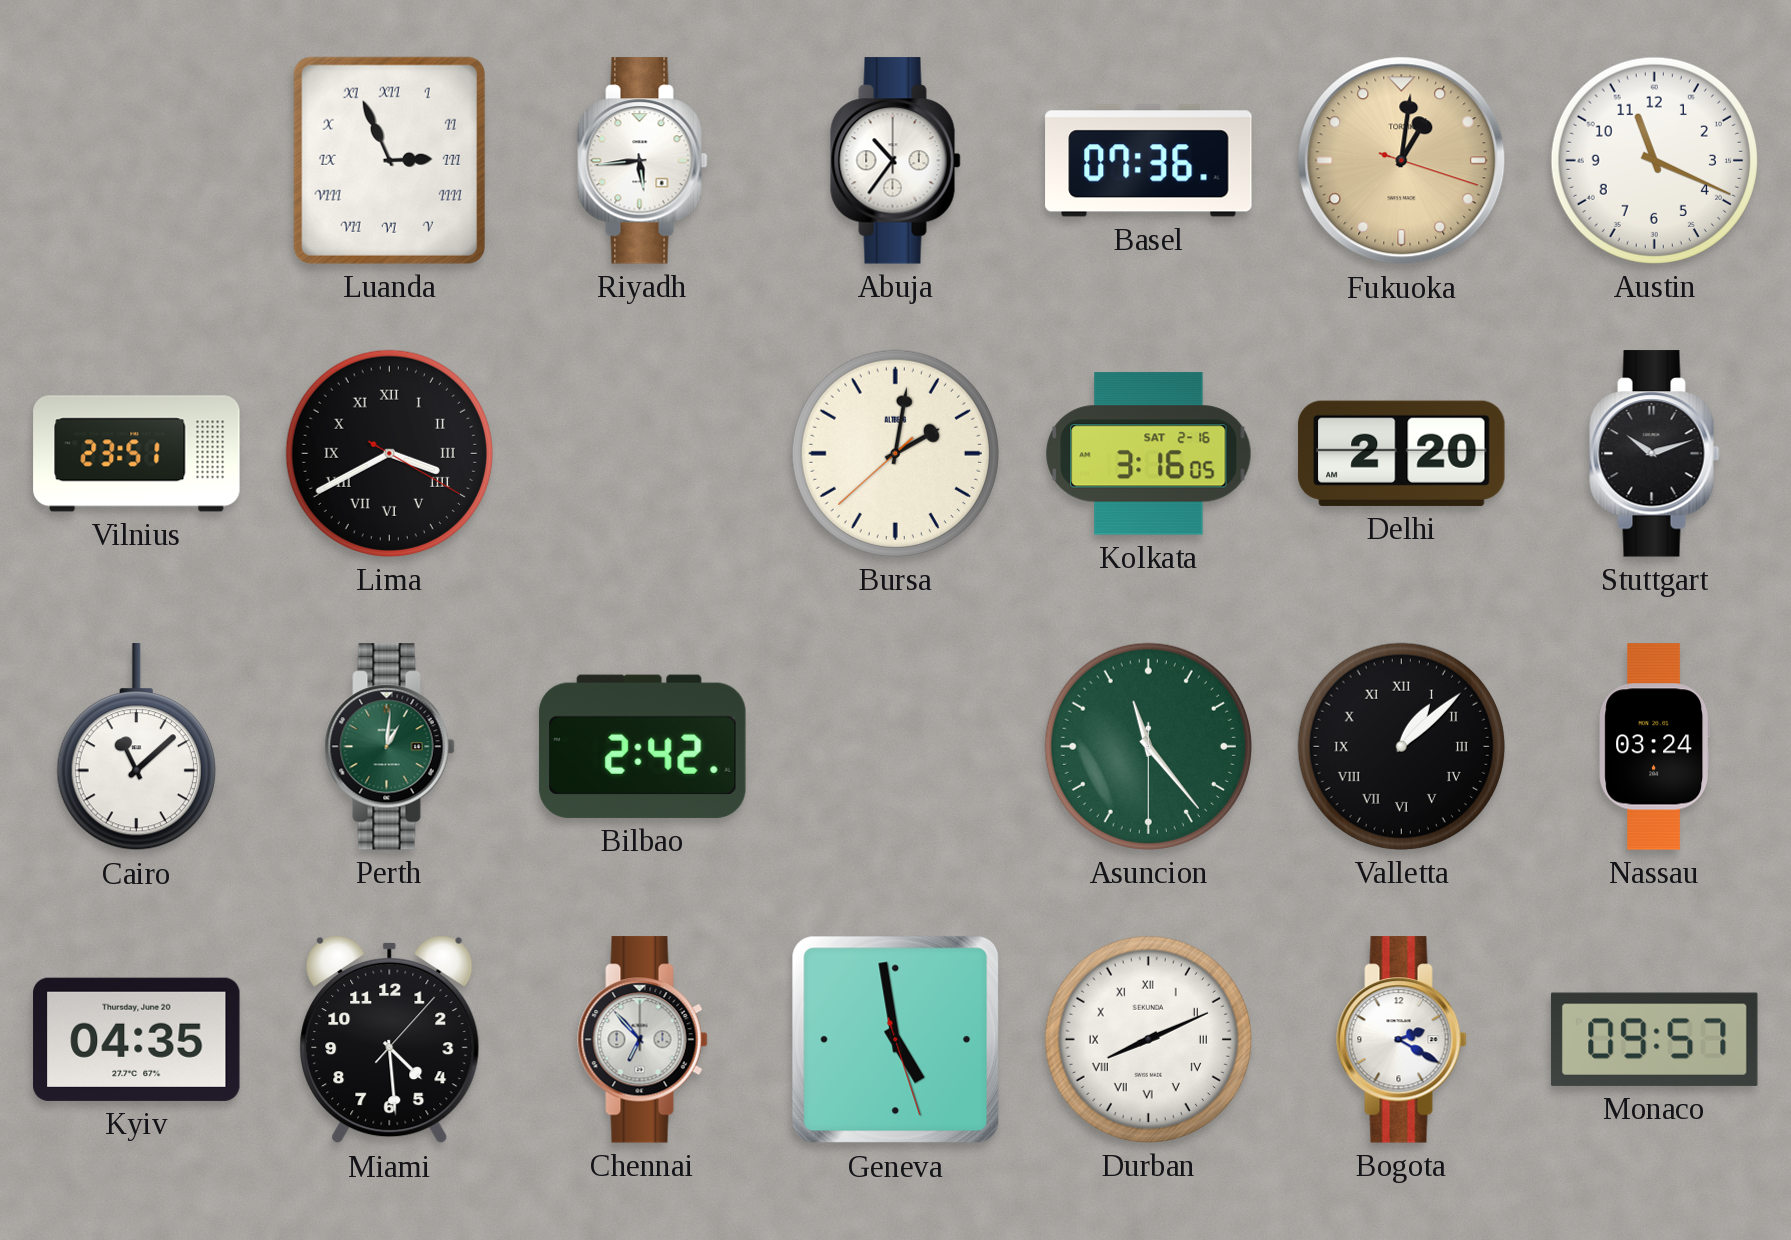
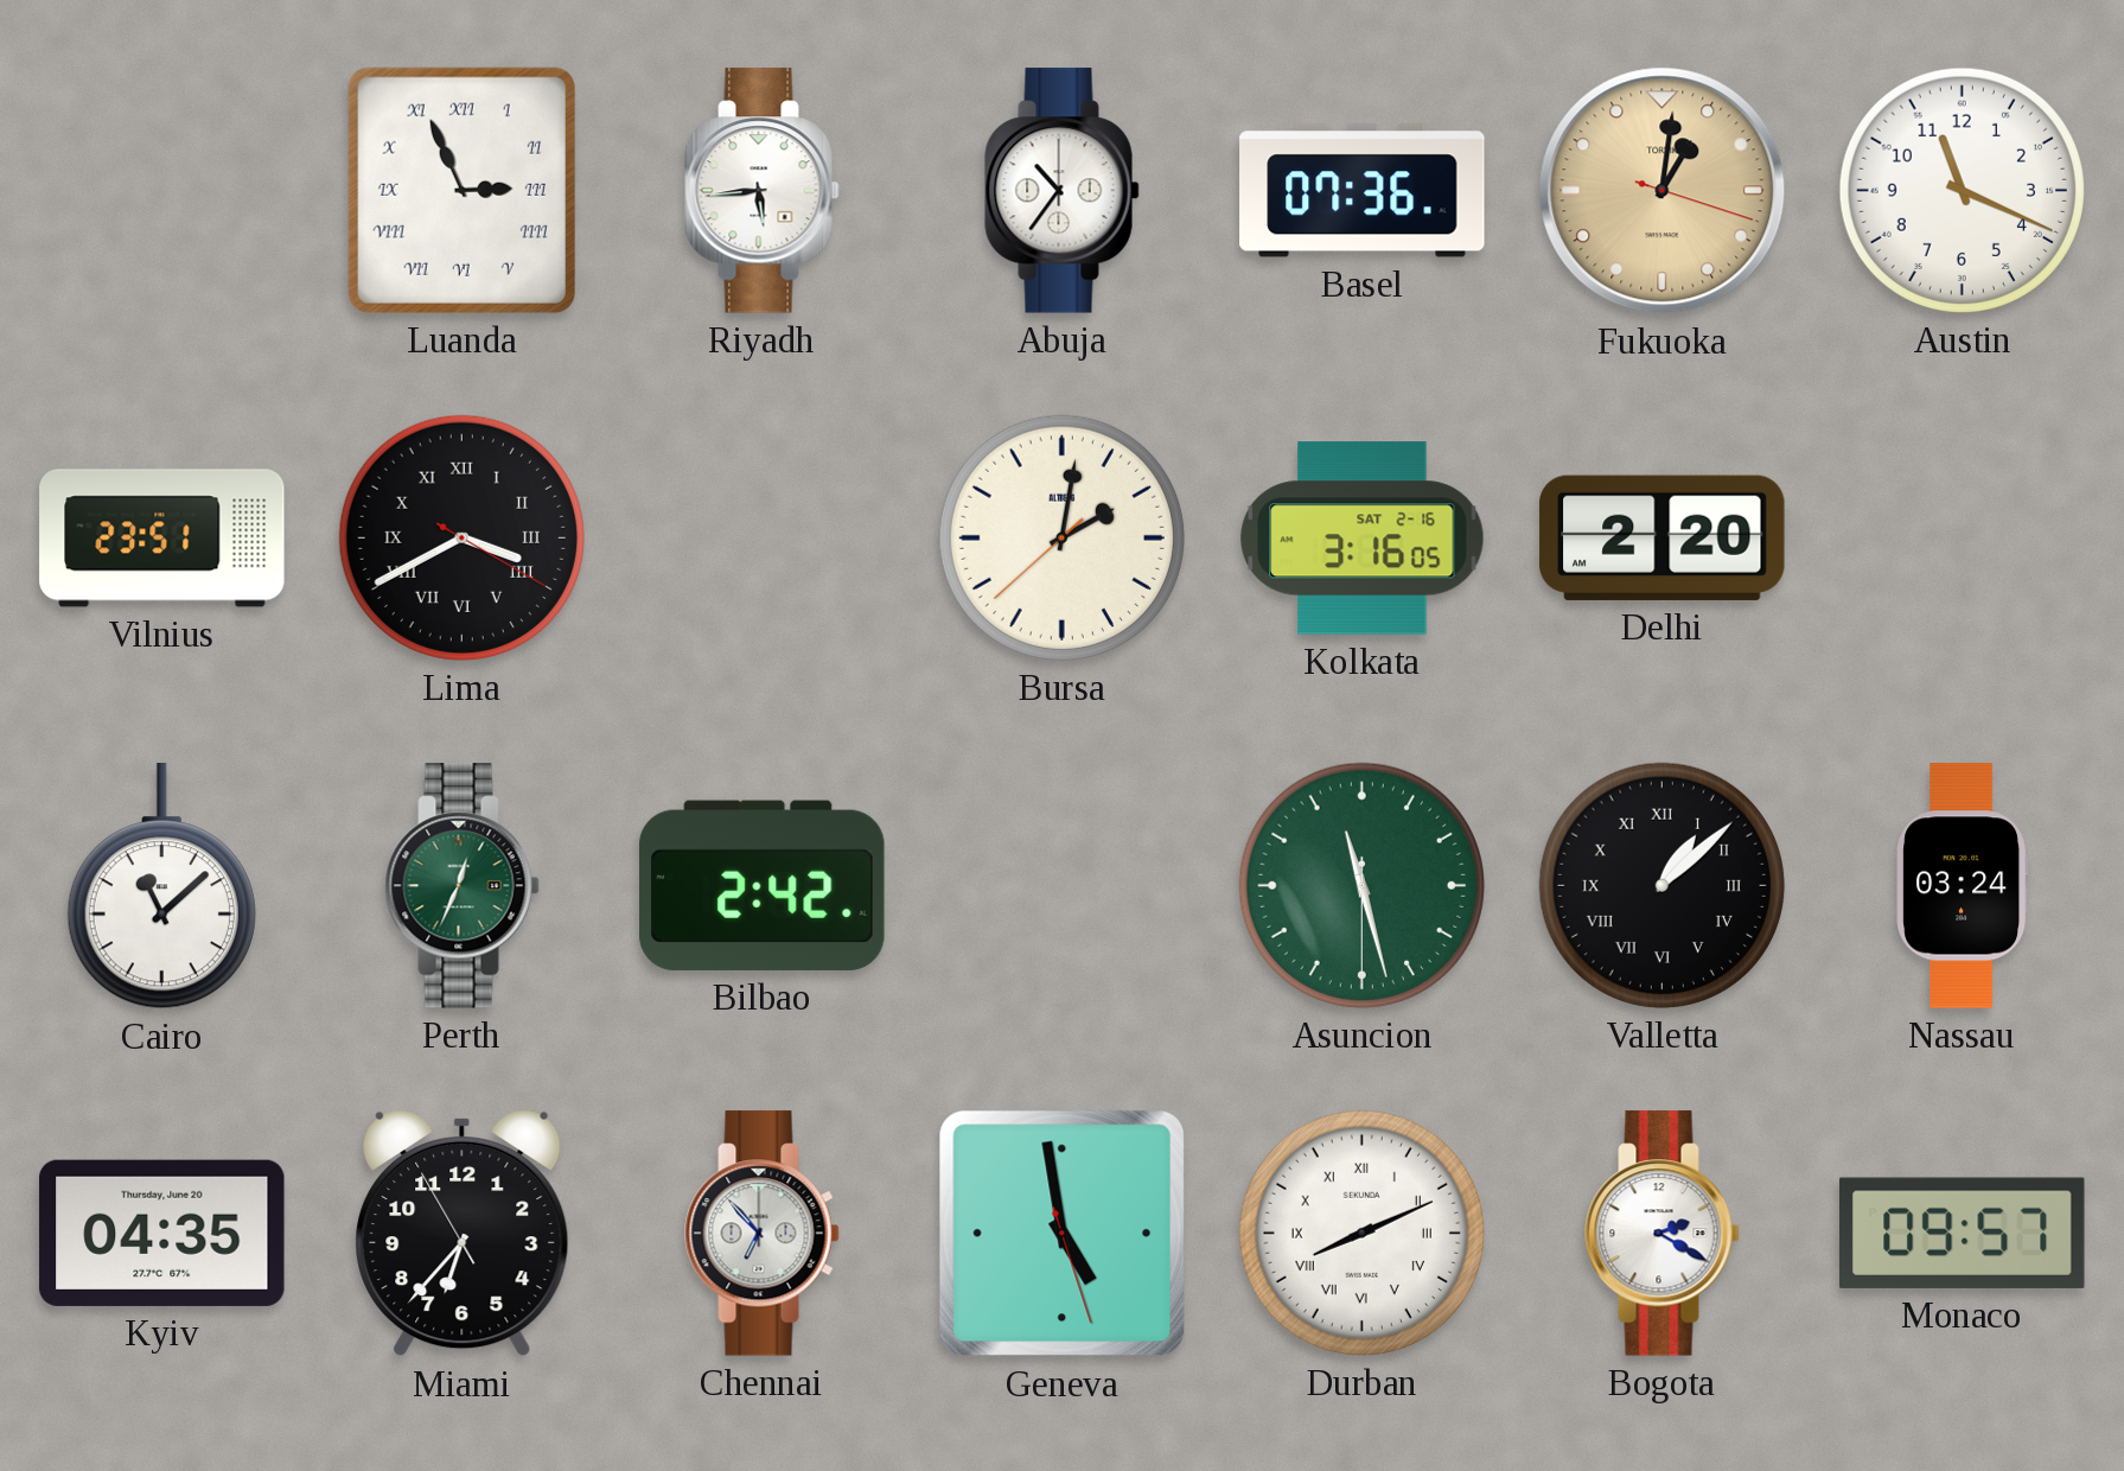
Stuttgart: 10:12 -> none
Perth: 1:01 -> 12:34
Asuncion: 11:23 -> 11:27
Miami: 4:29 -> 6:36
